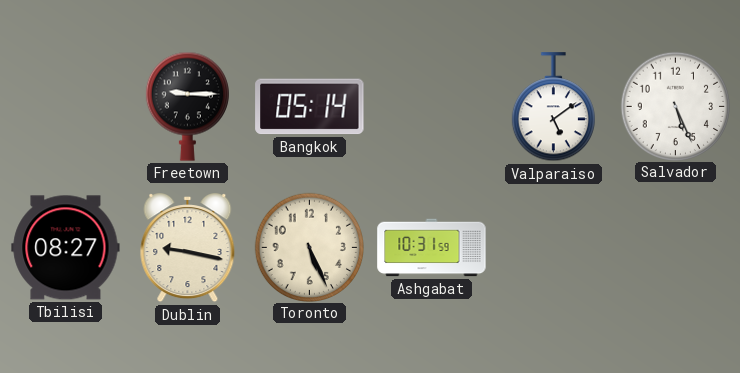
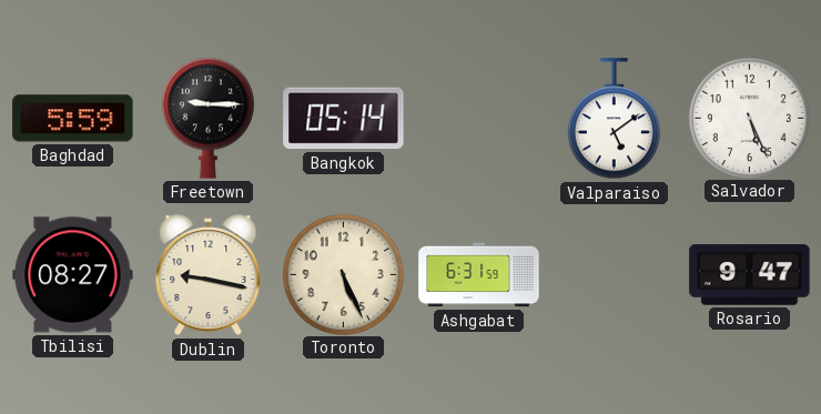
Baghdad: none -> 5:59
Ashgabat: 10:31 -> 6:31
Rosario: none -> 9:47
